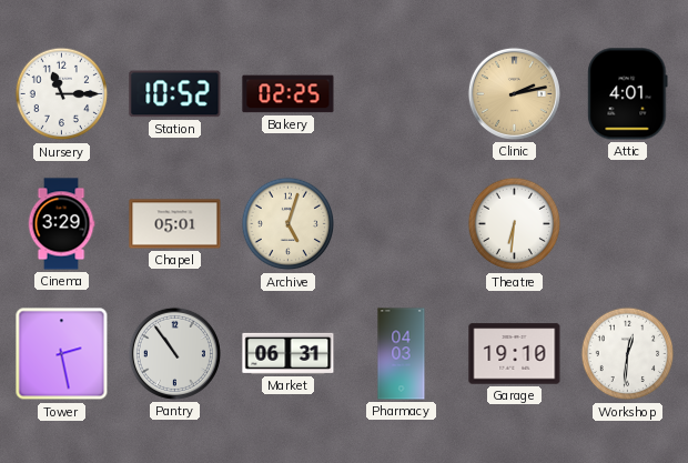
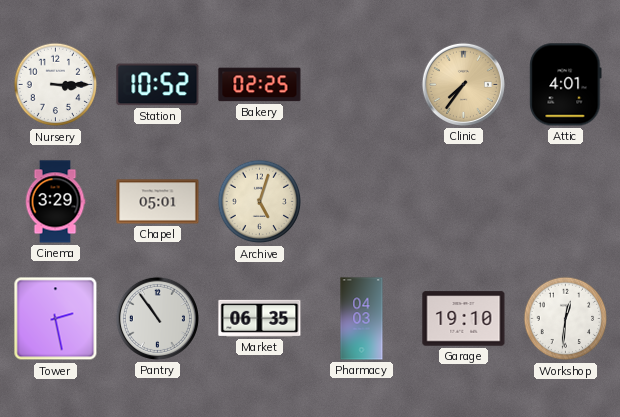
Nursery: 11:15 -> 3:15
Clinic: 2:13 -> 7:36
Theatre: 6:31 -> none
Market: 06:31 -> 06:35
